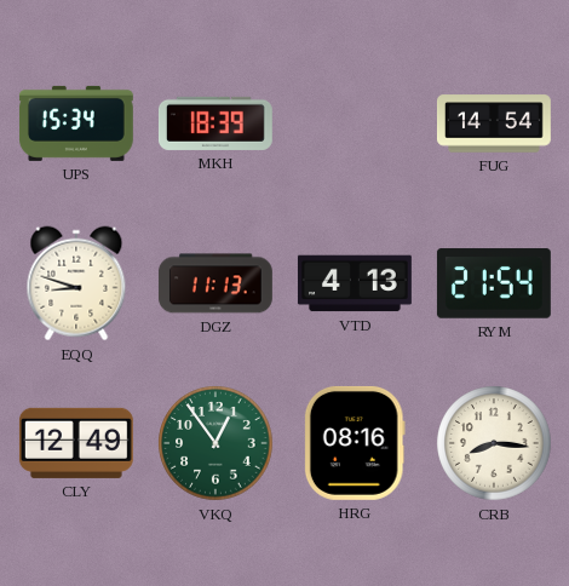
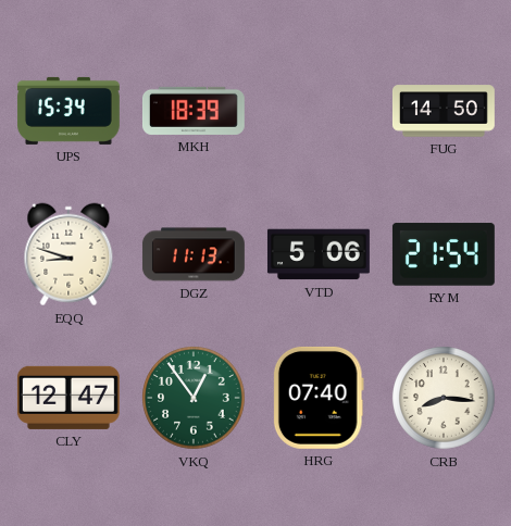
FUG: 14:54 -> 14:50
VTD: 4:13 -> 5:06
CLY: 12:49 -> 12:47
HRG: 08:16 -> 07:40
